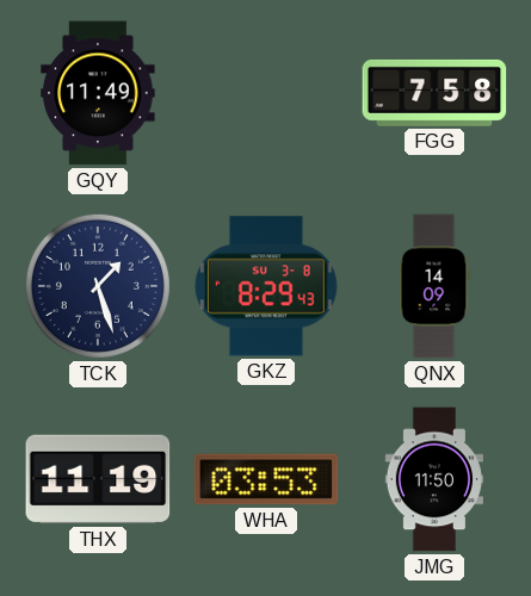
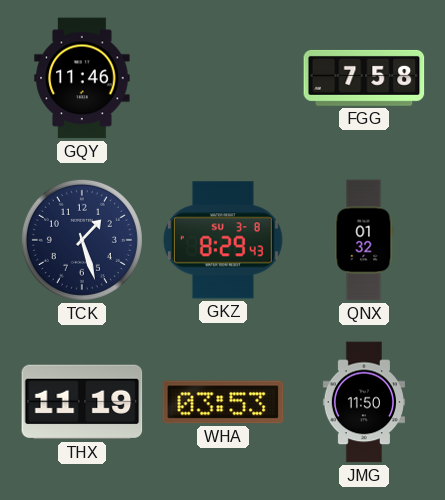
GQY: 11:49 -> 11:46
QNX: 14:09 -> 01:32
